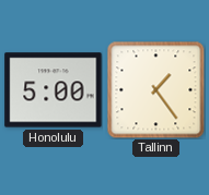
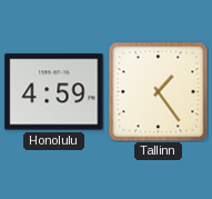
Honolulu: 5:00 -> 4:59
